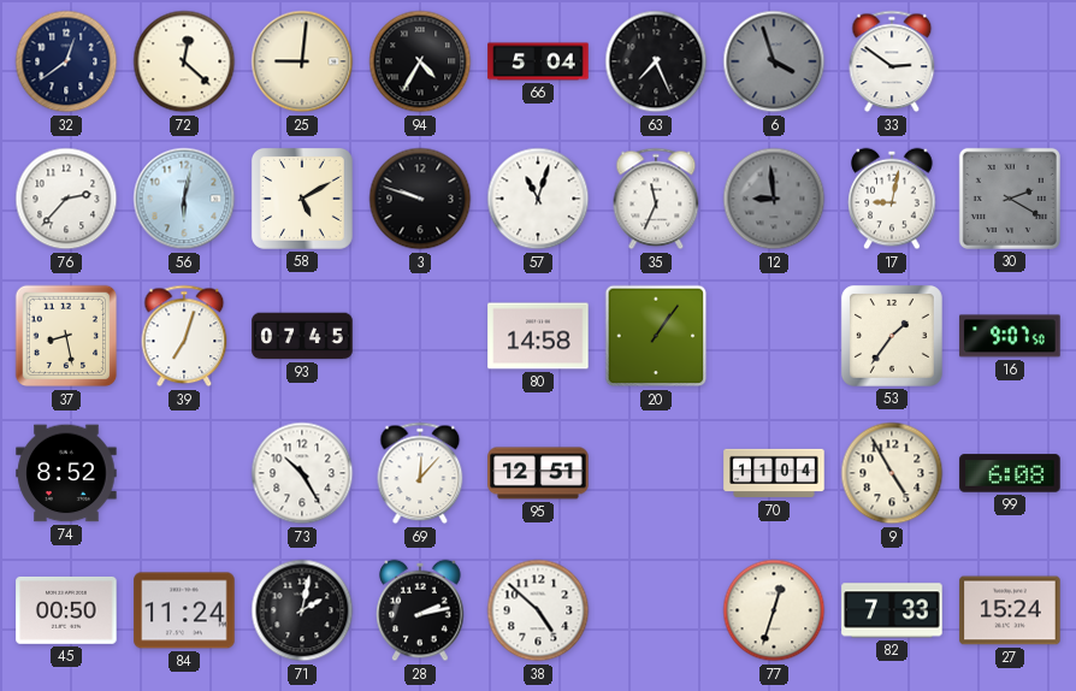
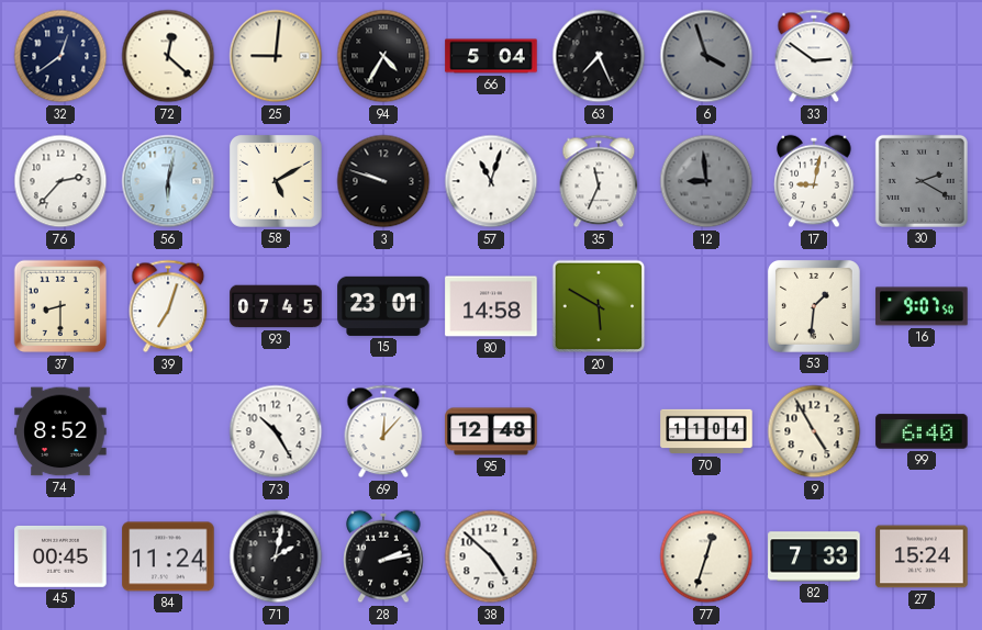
37: 8:28 -> 8:30
15: none -> 23:01
20: 1:06 -> 5:50
53: 1:36 -> 1:31
95: 12:51 -> 12:48
99: 6:08 -> 6:40
45: 00:50 -> 00:45
